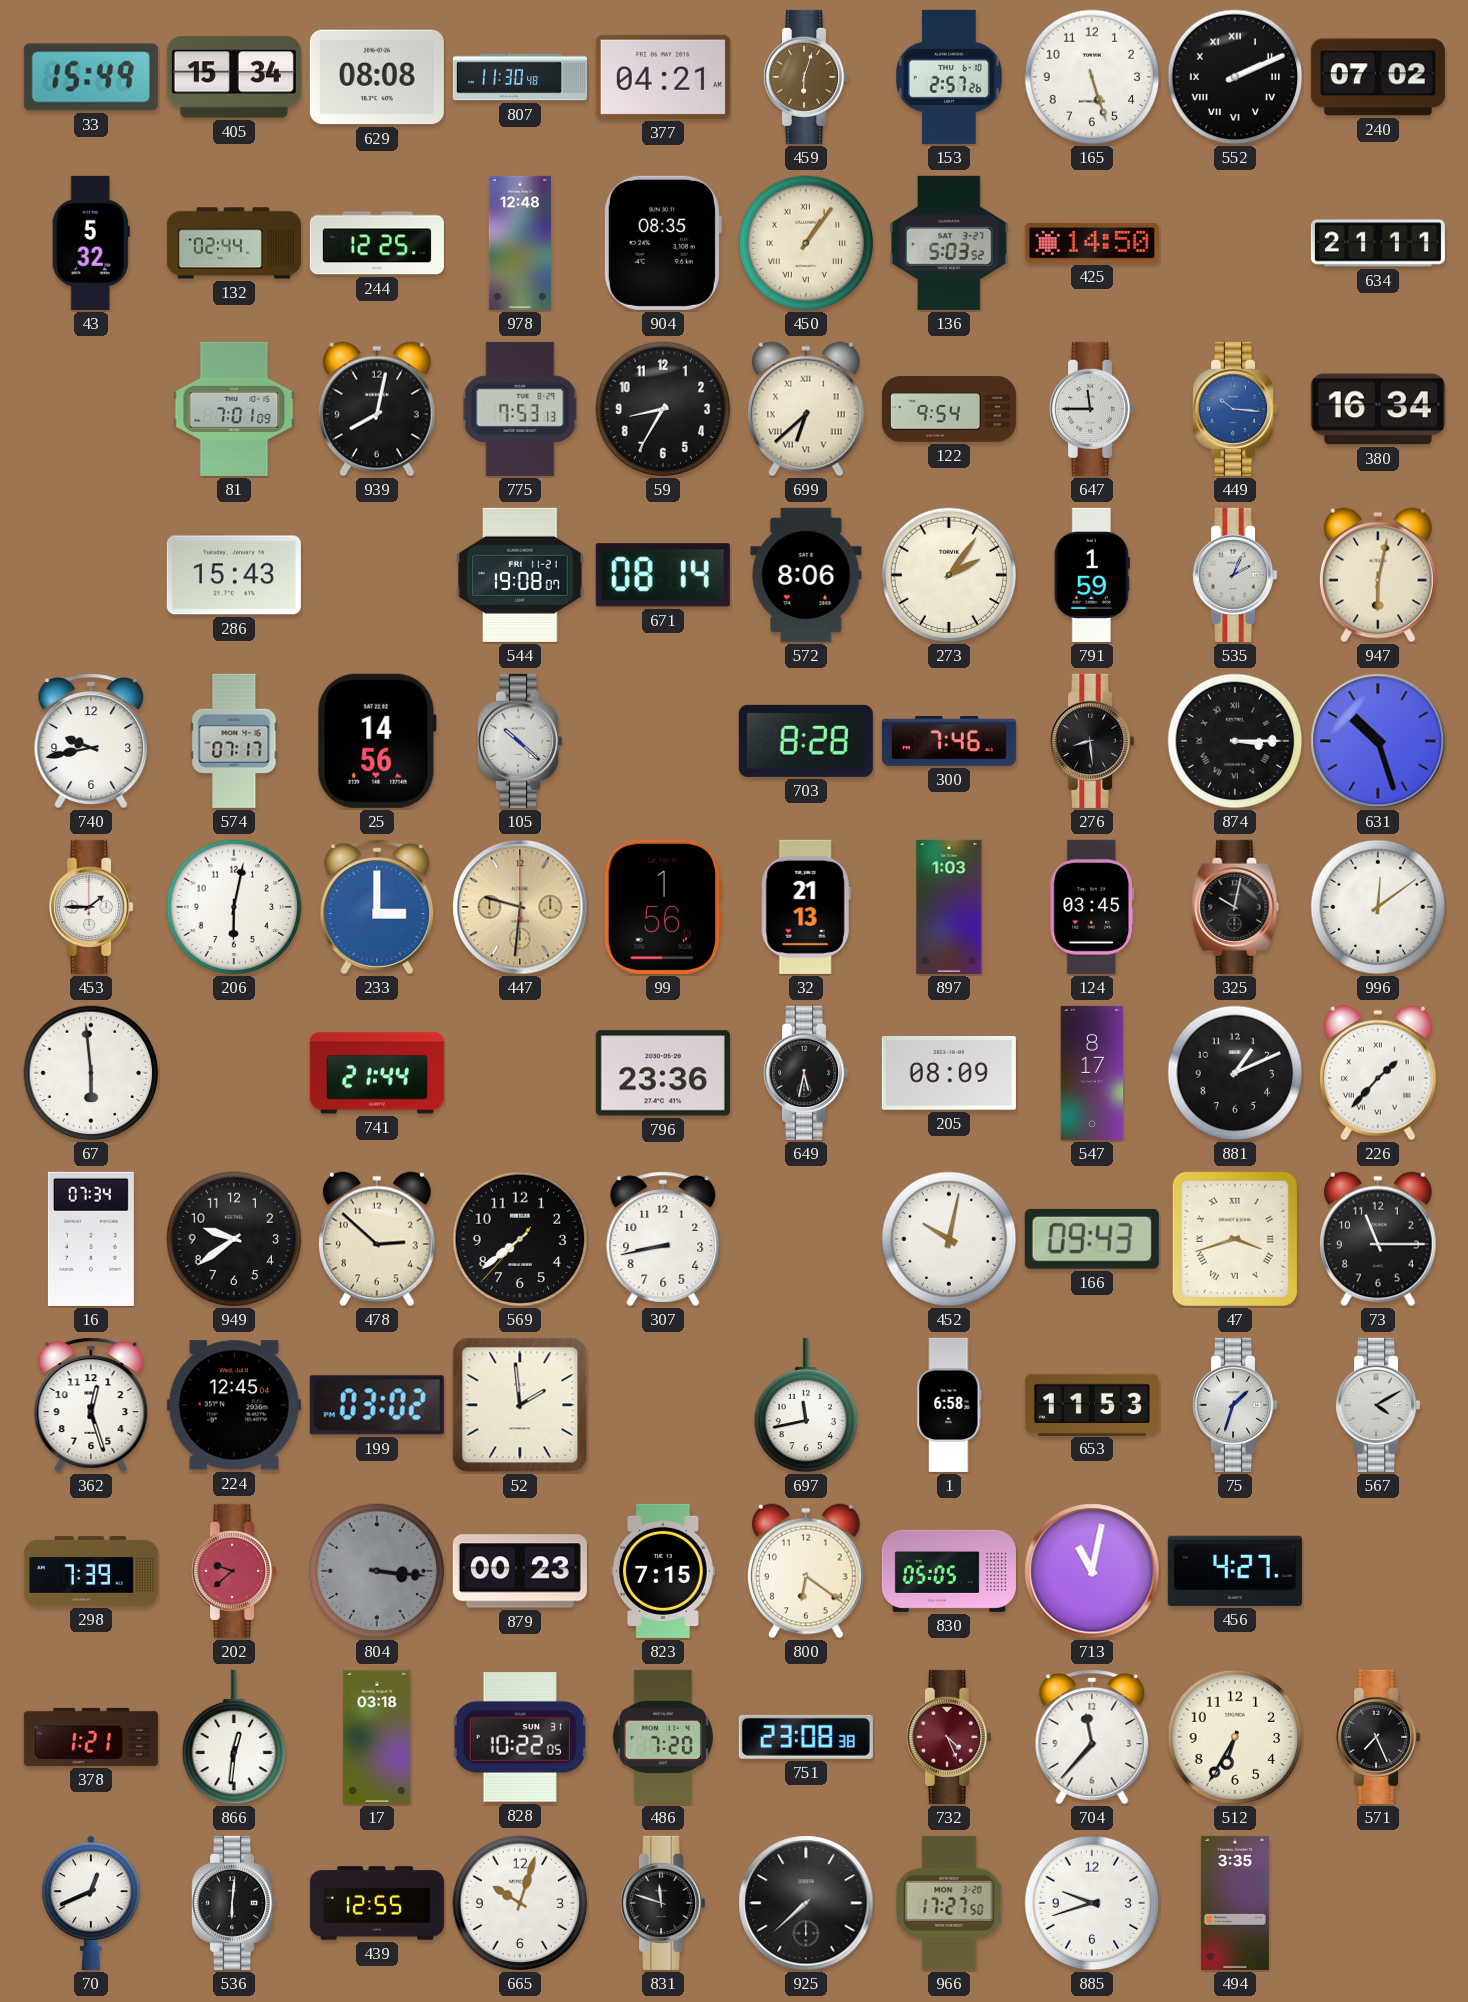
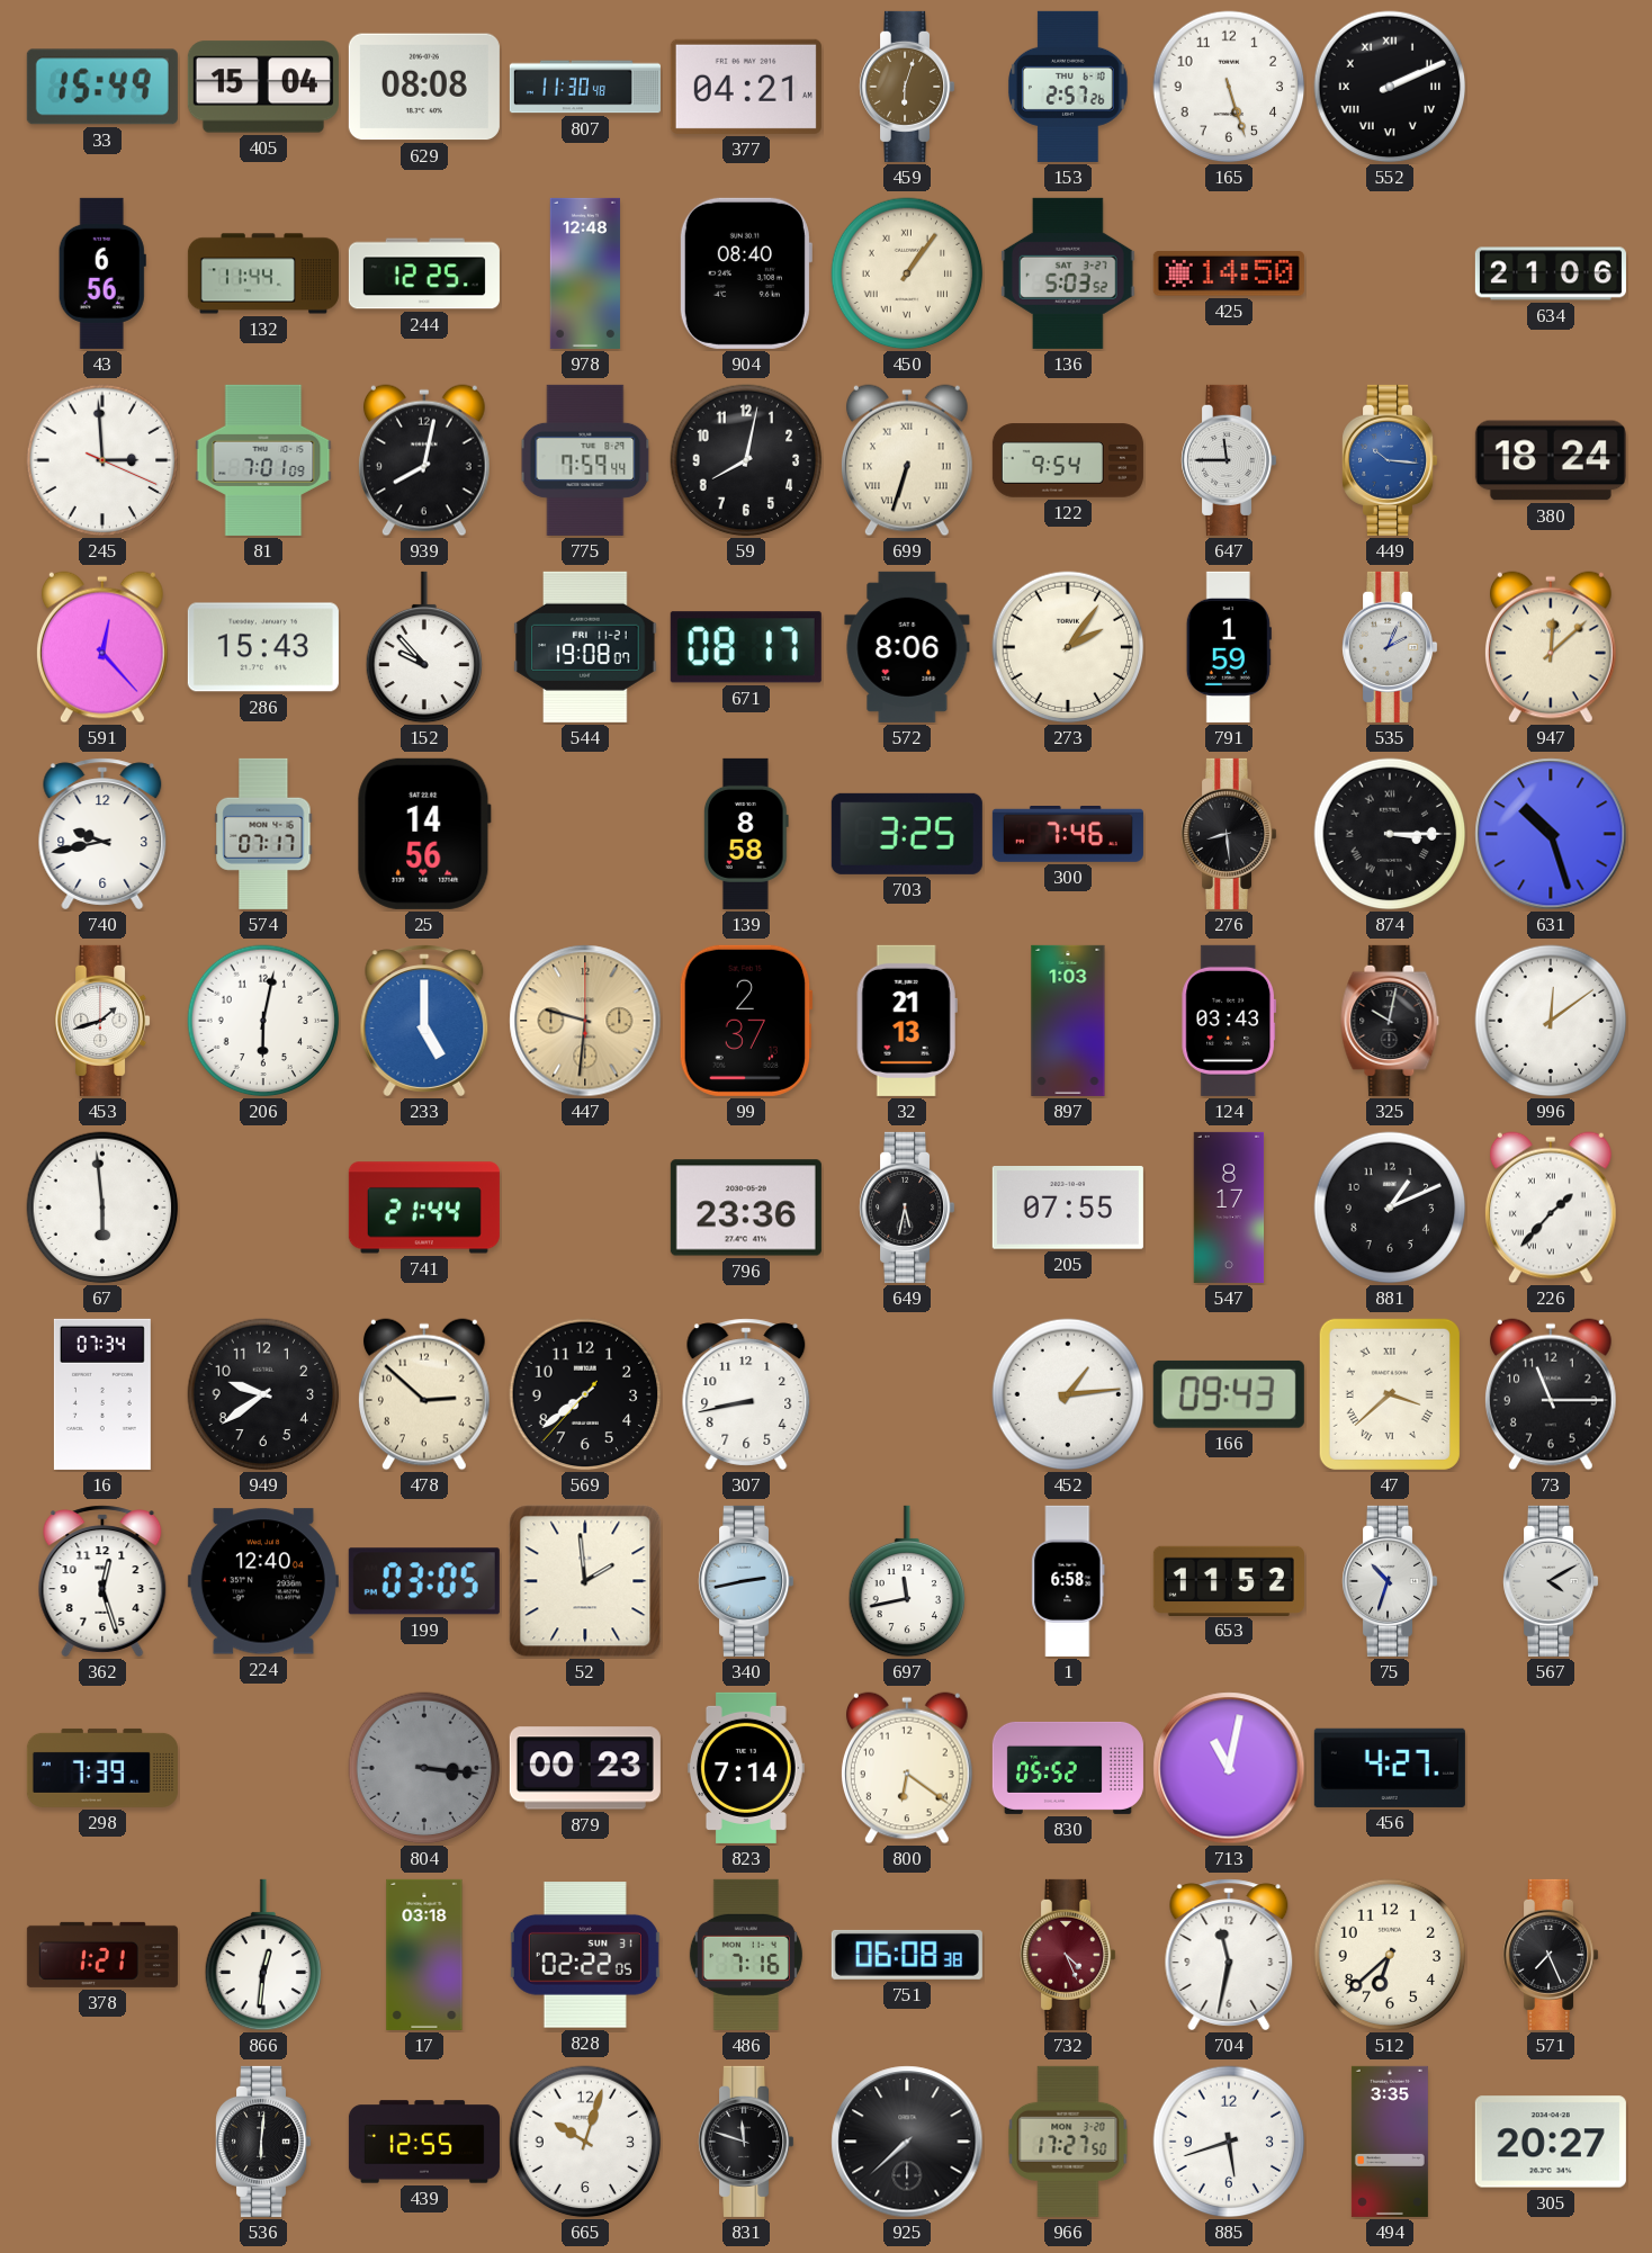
405: 15:34 -> 15:04
240: 07:02 -> none
43: 5:32 -> 6:56
132: 02:44 -> 11:44
904: 08:35 -> 08:40
634: 21:11 -> 21:06
245: none -> 2:59
775: 7:53 -> 7:59
59: 8:35 -> 8:02
699: 6:38 -> 6:33
380: 16:34 -> 18:24
591: none -> 12:23
152: none -> 9:53
671: 08:14 -> 08:17
947: 6:02 -> 12:08
105: 10:22 -> none
139: none -> 8:58
703: 8:28 -> 3:25
453: 1:45 -> 1:42
233: 3:00 -> 5:00
99: 1:56 -> 2:37
124: 03:45 -> 03:43
205: 08:09 -> 07:55
452: 10:02 -> 1:14
47: 3:42 -> 3:38
224: 12:45 -> 12:40
199: 03:02 -> 03:05
340: none -> 2:43
653: 11:53 -> 11:52
75: 1:33 -> 10:33
202: 9:38 -> none
823: 7:15 -> 7:14
830: 05:05 -> 05:52
828: 10:22 -> 02:22
486: 7:20 -> 7:16
751: 23:08 -> 06:08
704: 11:37 -> 11:32
512: 6:35 -> 6:38
70: 12:41 -> none
885: 9:42 -> 5:42
305: none -> 20:27
